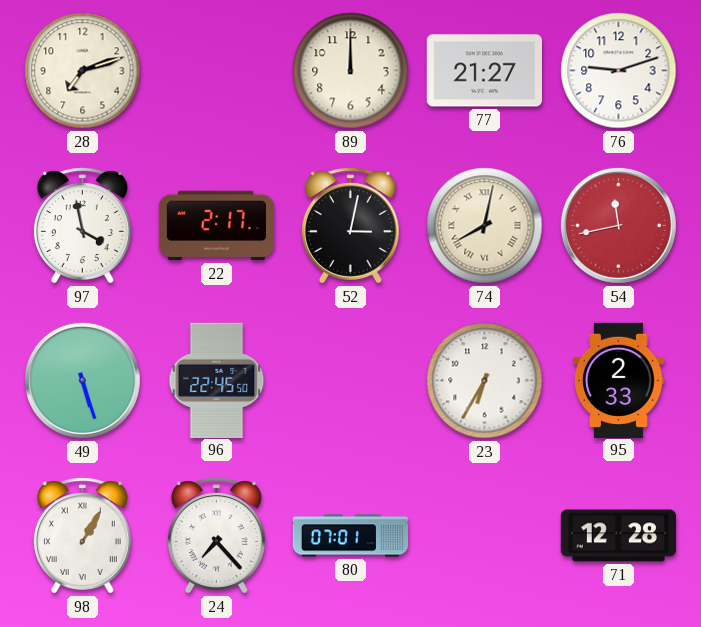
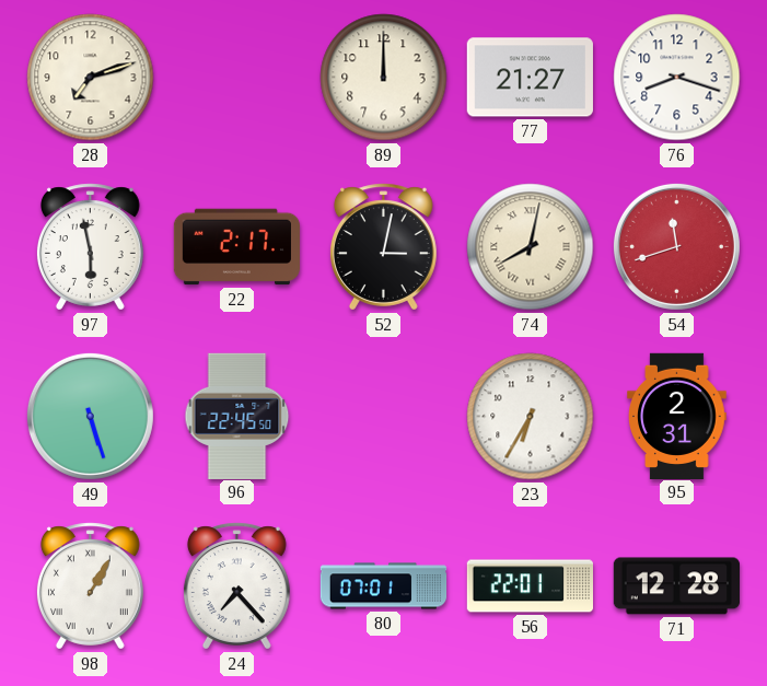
76: 9:12 -> 8:18
97: 3:58 -> 5:58
54: 11:43 -> 11:42
95: 2:33 -> 2:31
56: none -> 22:01
